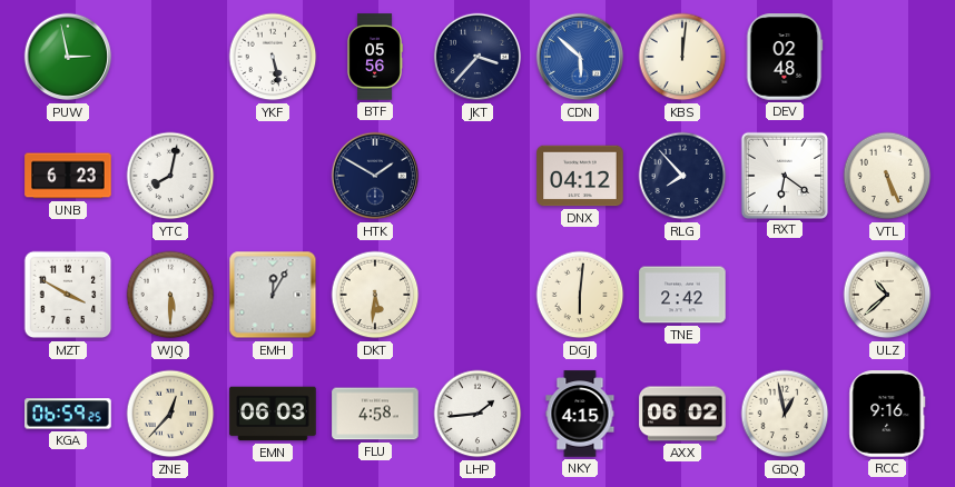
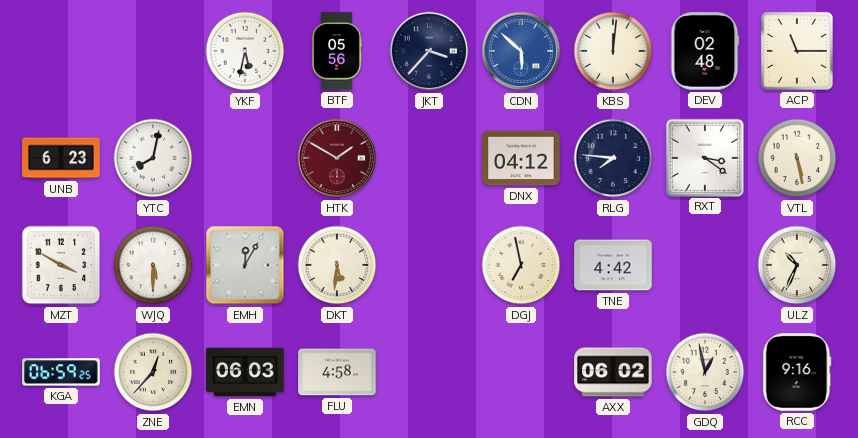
PUW: 2:58 -> none
YKF: 5:28 -> 5:32
ACP: none -> 11:15
HTK dial: navy -> burgundy
RLG: 7:53 -> 7:46
RXT: 6:21 -> 3:21
VTL: 5:26 -> 5:28
DGJ: 6:01 -> 6:58
TNE: 2:42 -> 4:42
ULZ: 10:38 -> 10:34
LHP: 1:44 -> none
NKY: 4:15 -> none
